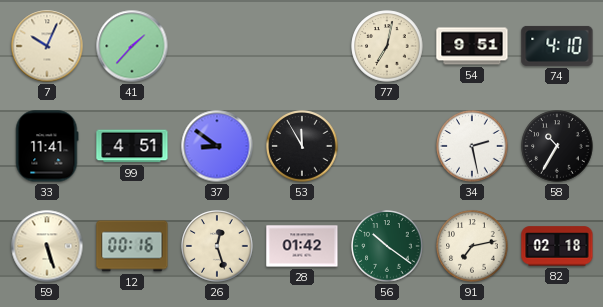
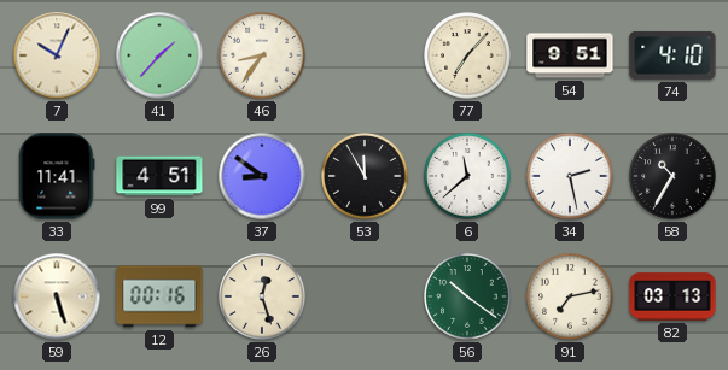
46: none -> 8:36
77: 7:02 -> 7:07
6: none -> 11:38
28: 01:42 -> none
82: 02:18 -> 03:13
